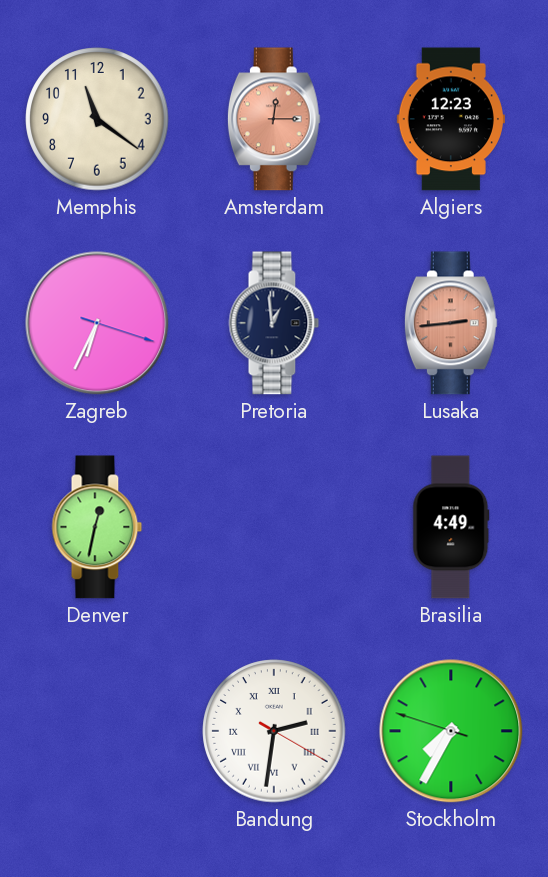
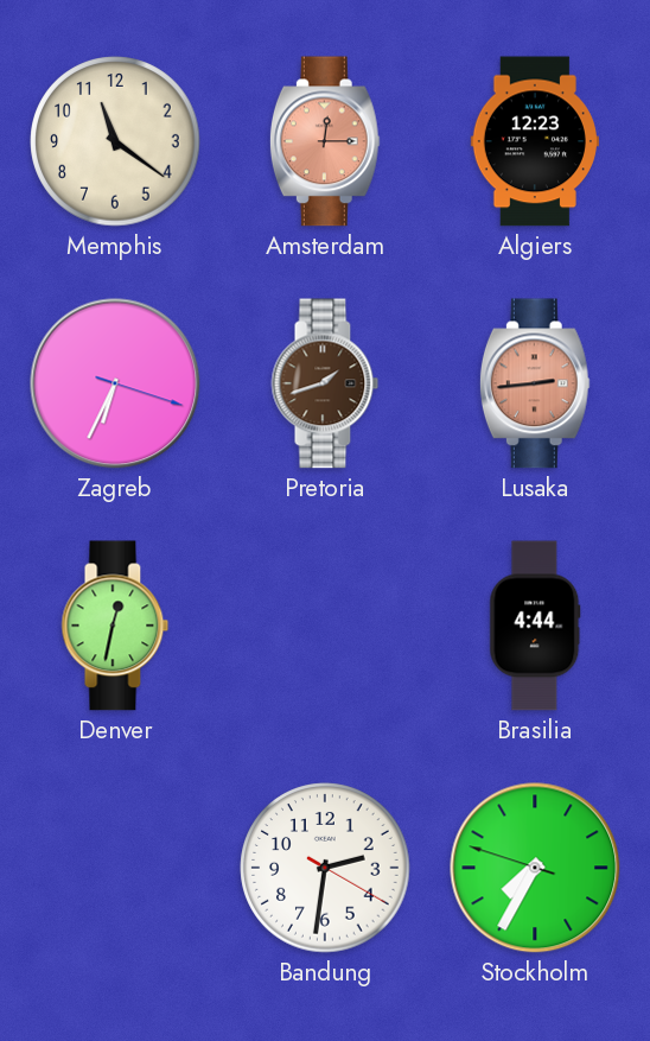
Pretoria: 12:59 -> 1:42
Pretoria dial: navy -> brown
Brasilia: 4:49 -> 4:44
Bandung numerals: Roman -> Arabic
